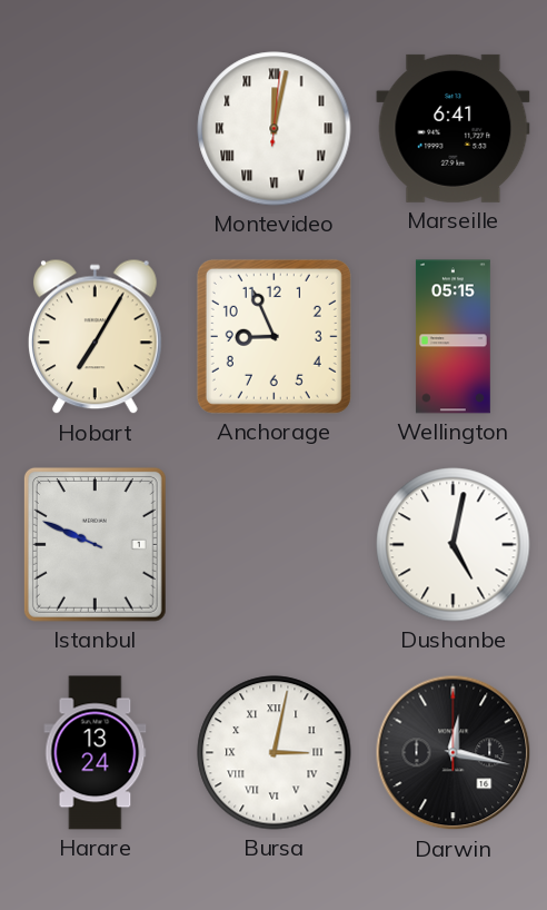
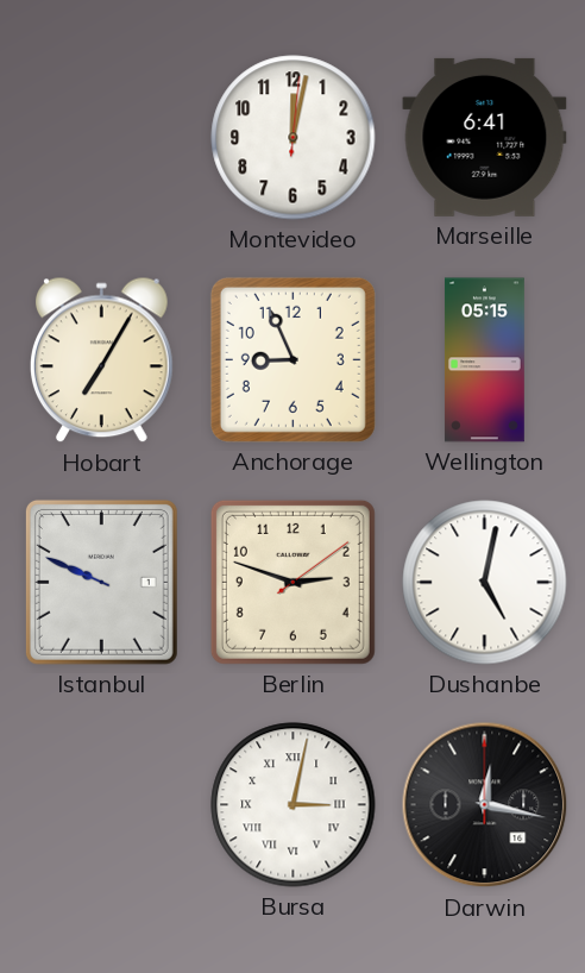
Montevideo numerals: Roman -> Arabic
Berlin: none -> 2:48
Harare: 13:24 -> none
